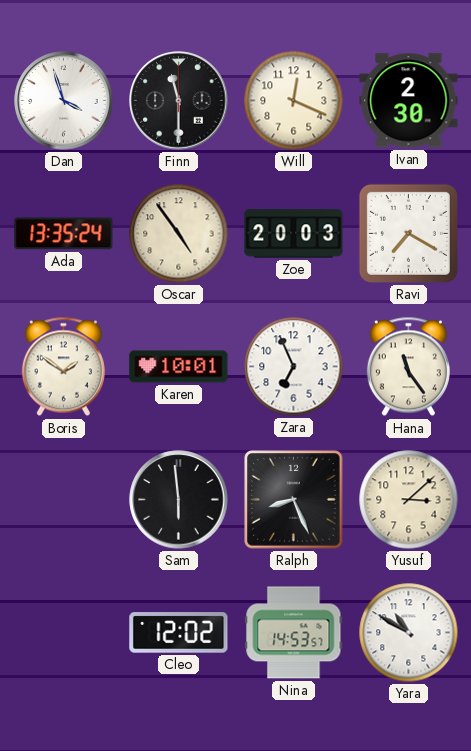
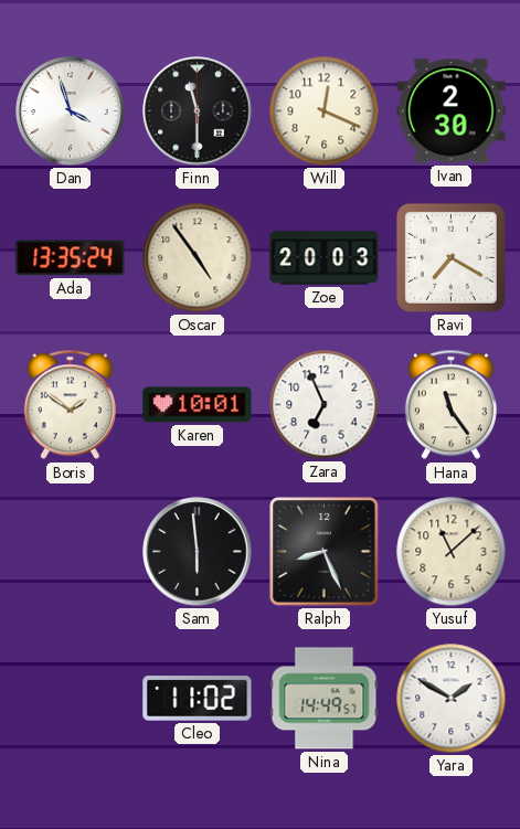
Yusuf: 3:08 -> 11:08
Cleo: 12:02 -> 11:02
Nina: 14:53 -> 14:49
Yara: 10:50 -> 1:50
